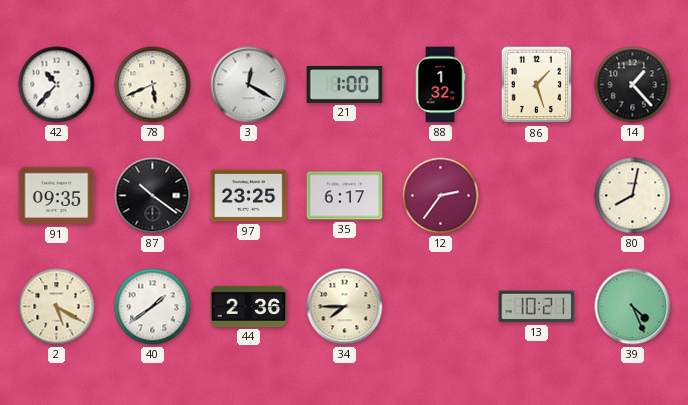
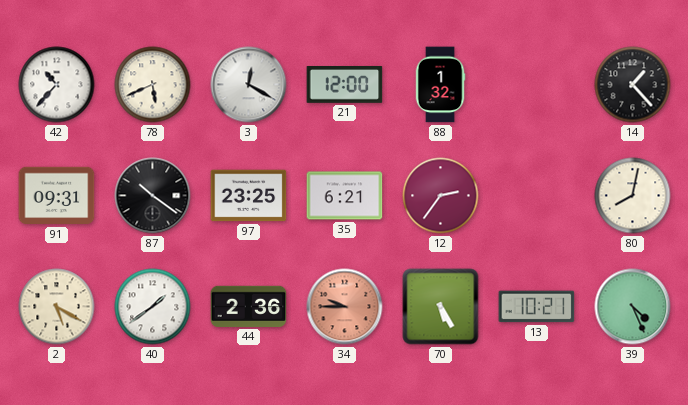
21: 1:00 -> 12:00
86: 1:27 -> none
91: 09:35 -> 09:31
35: 6:17 -> 6:21
34: 7:45 -> 9:45
34 dial: cream -> salmon
70: none -> 5:25
